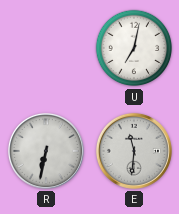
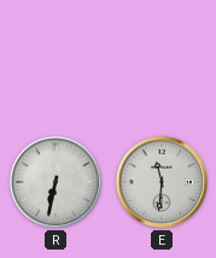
U: 7:02 -> none
